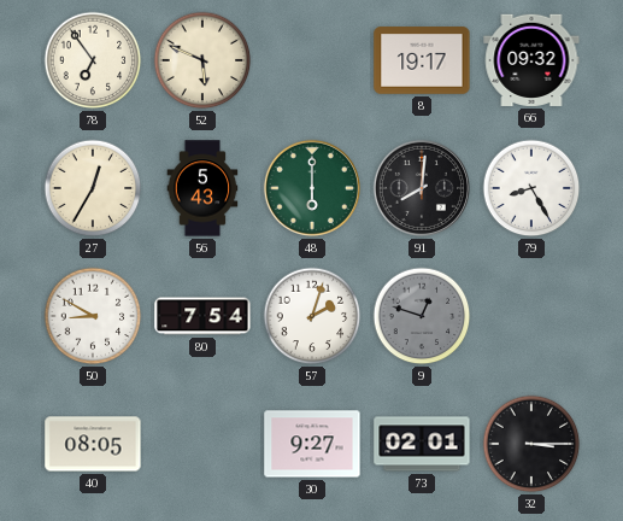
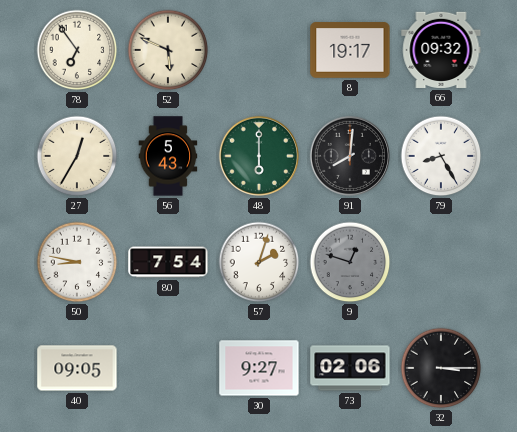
50: 8:50 -> 8:47
40: 08:05 -> 09:05
73: 02:01 -> 02:06
